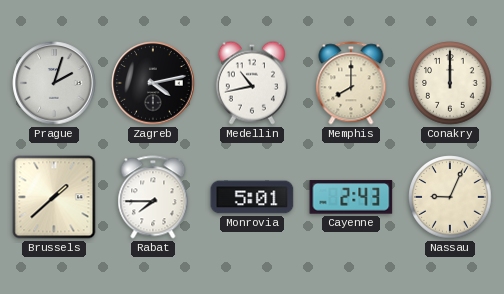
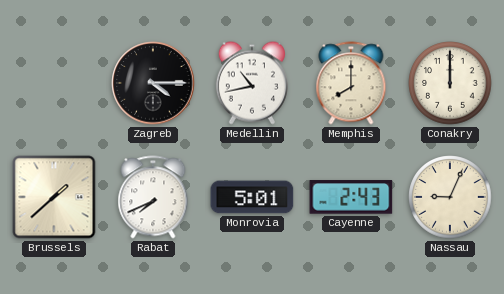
Prague: 2:03 -> none
Zagreb: 4:13 -> 4:15
Rabat: 7:45 -> 7:41
